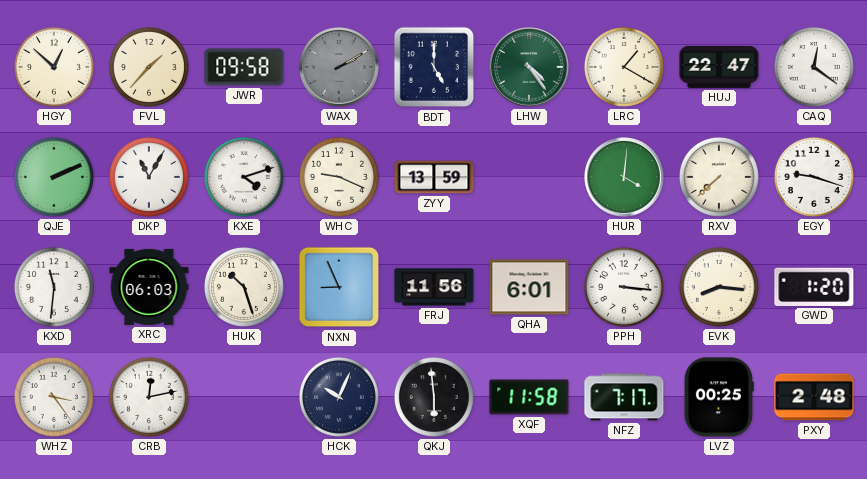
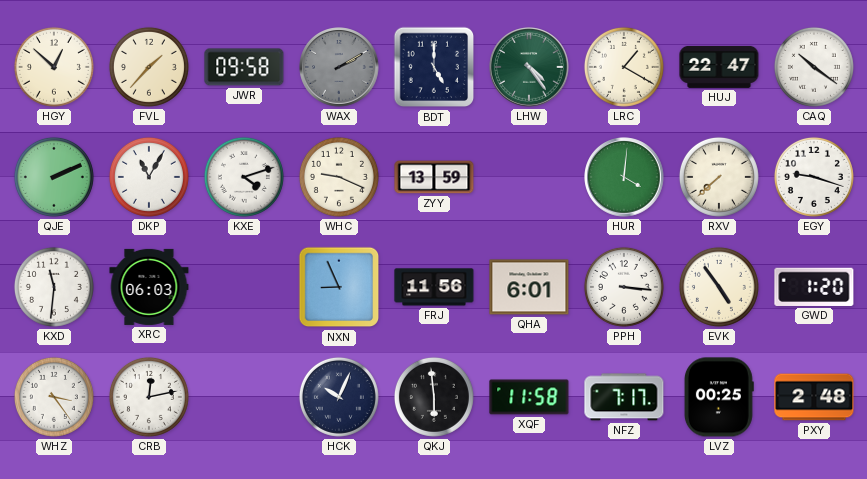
CAQ: 12:21 -> 10:21
HUK: 10:27 -> none
EVK: 8:16 -> 4:54
